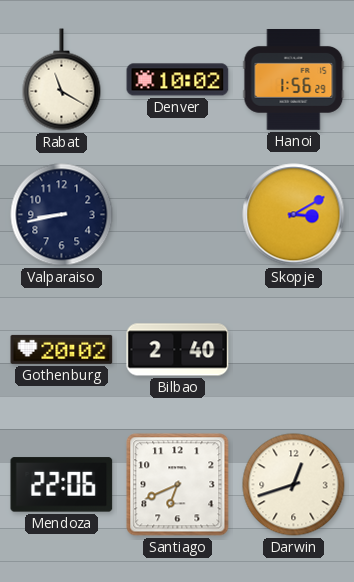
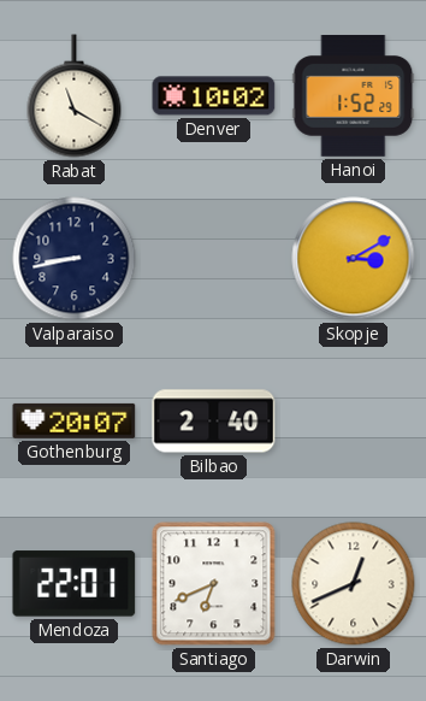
Hanoi: 1:56 -> 1:52
Gothenburg: 20:02 -> 20:07
Mendoza: 22:06 -> 22:01
Darwin: 12:42 -> 12:41
